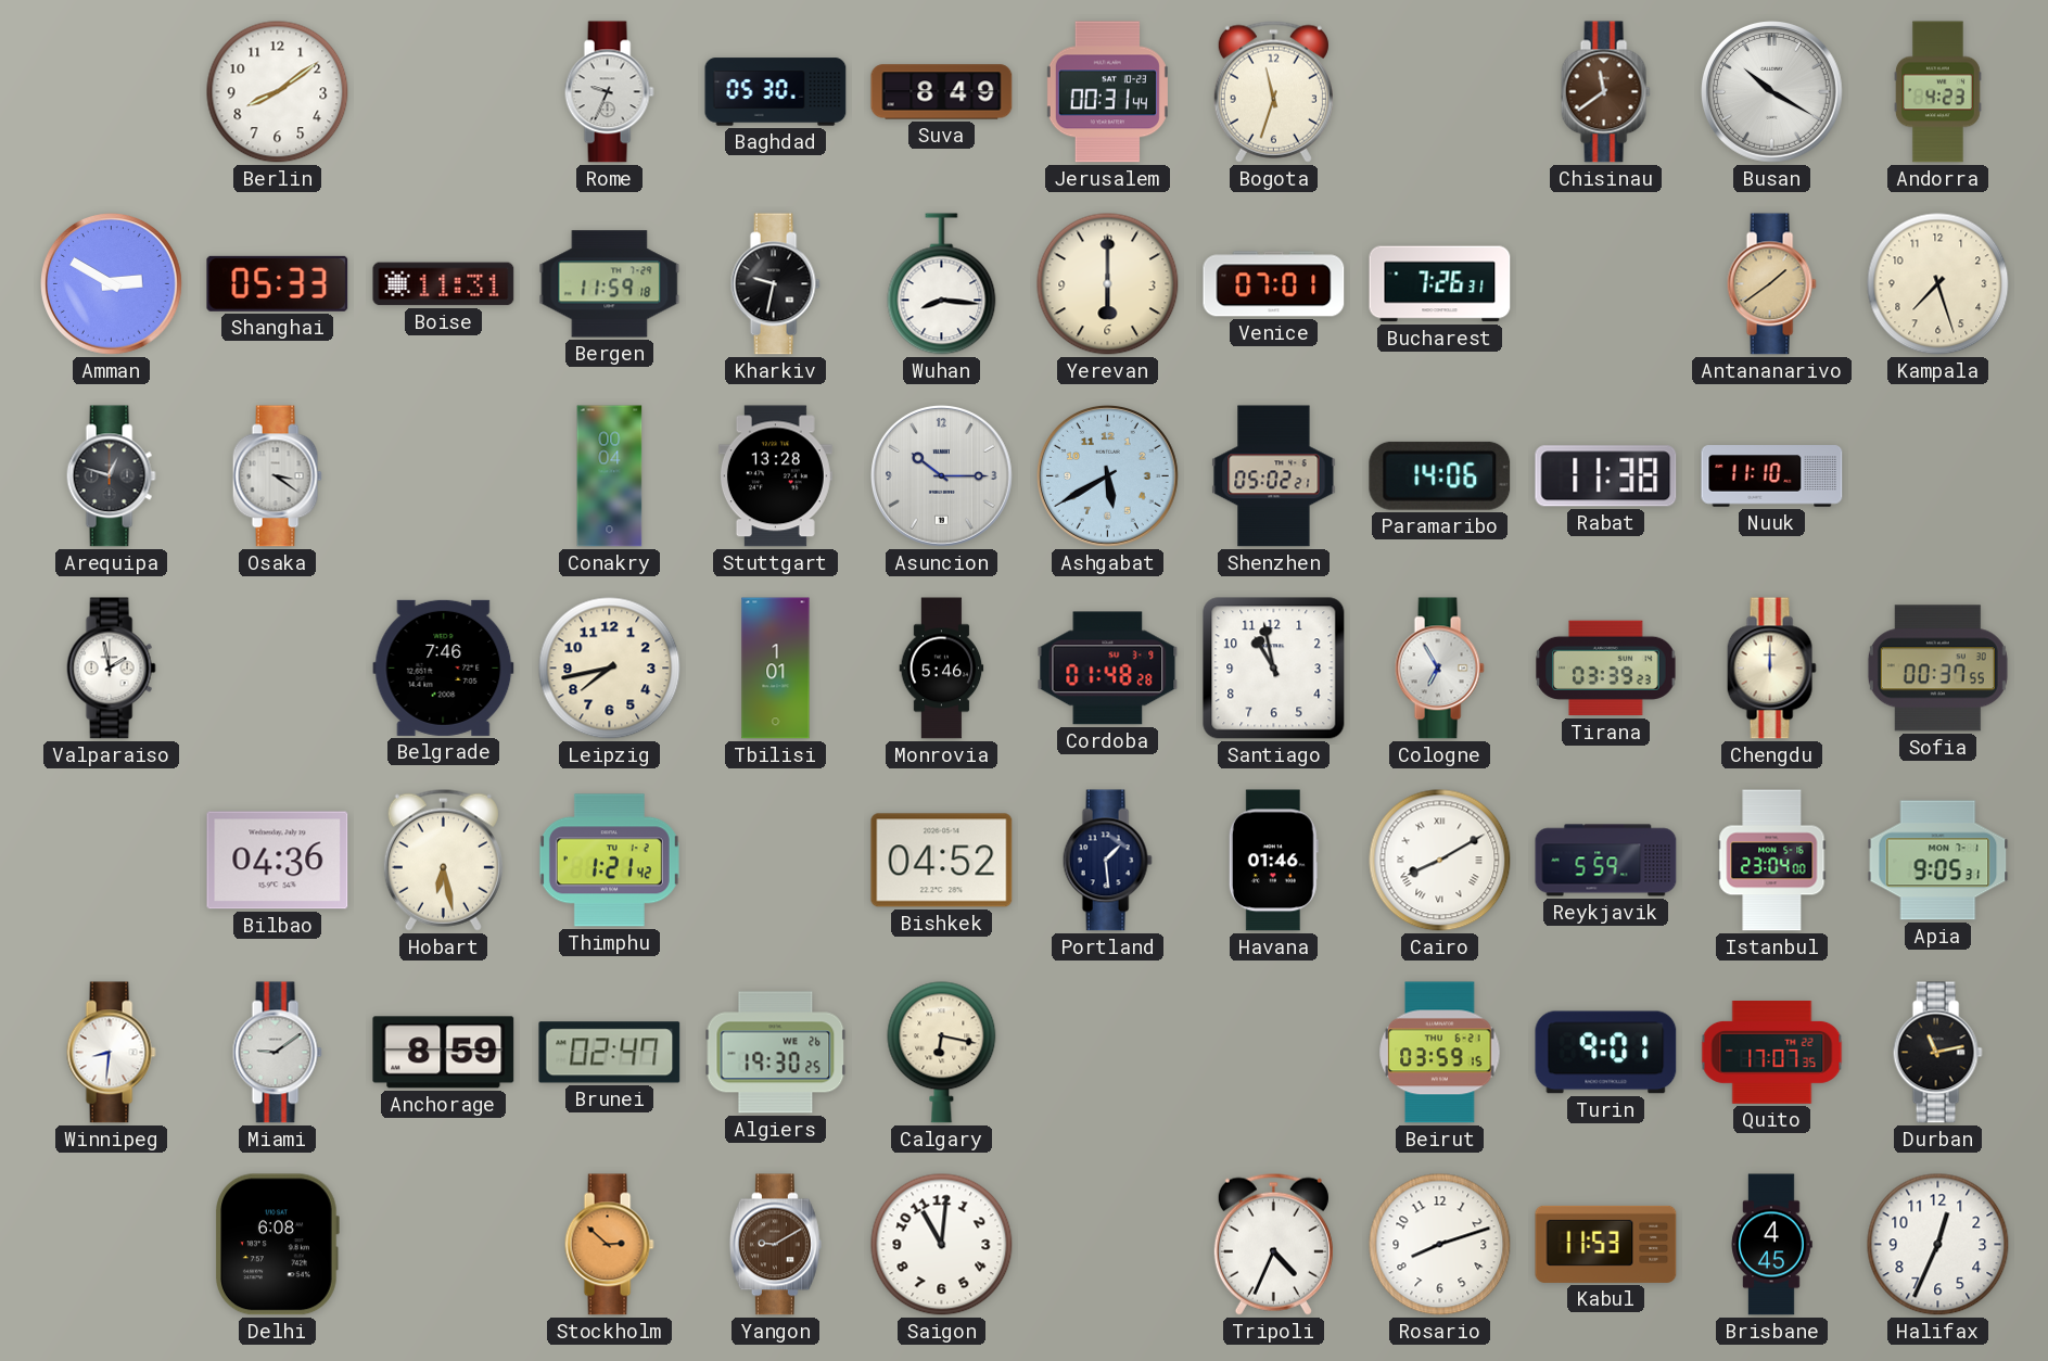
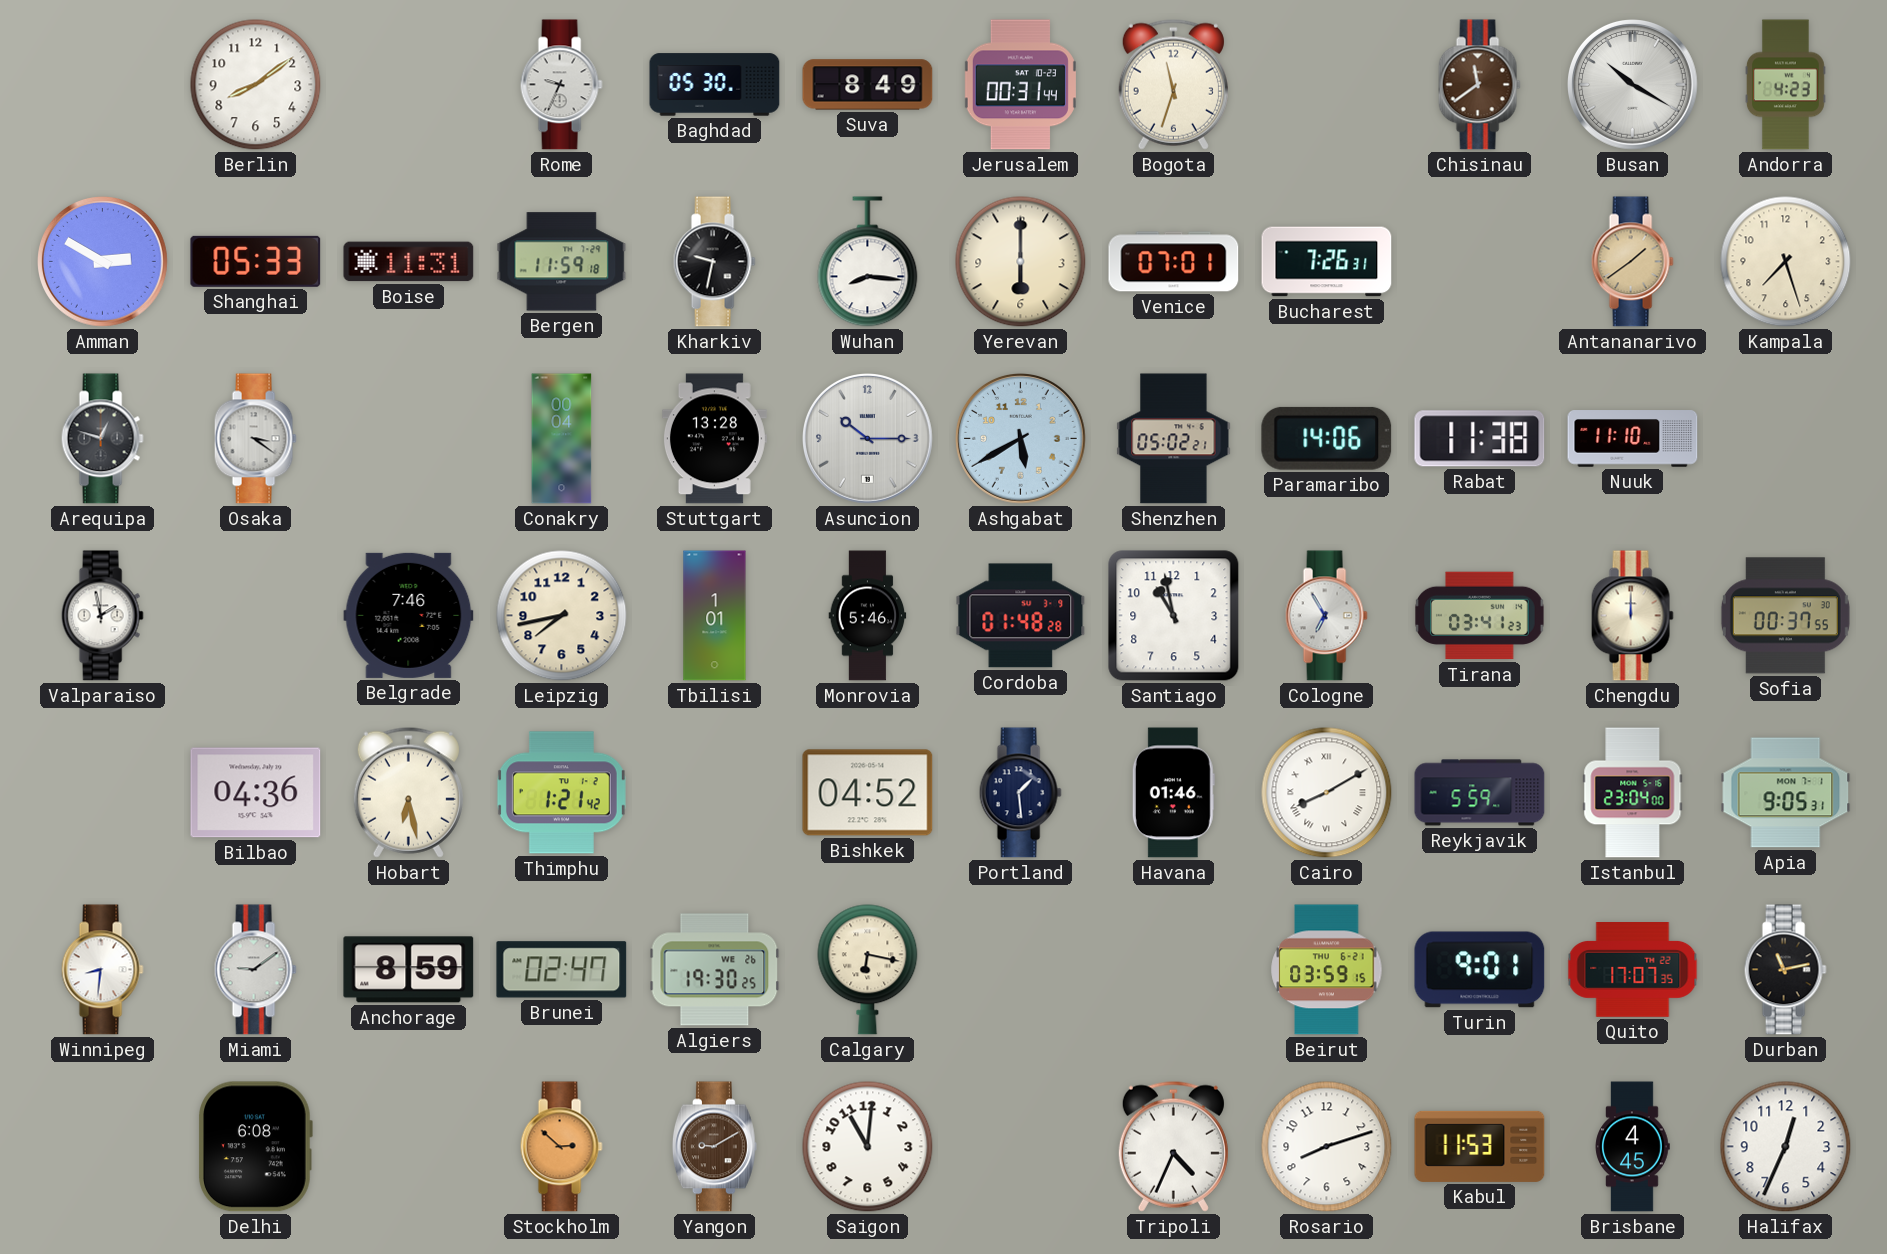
Tirana: 03:39 -> 03:41
